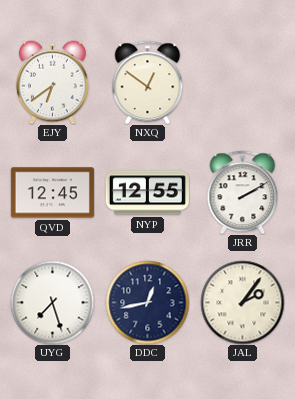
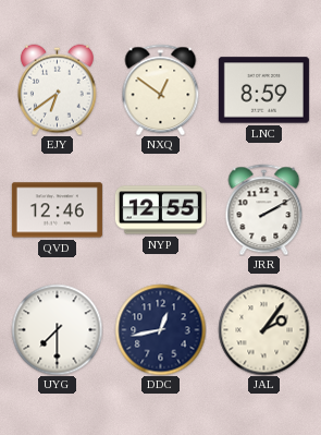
LNC: none -> 8:59
QVD: 12:45 -> 12:46
UYG: 7:27 -> 7:30
